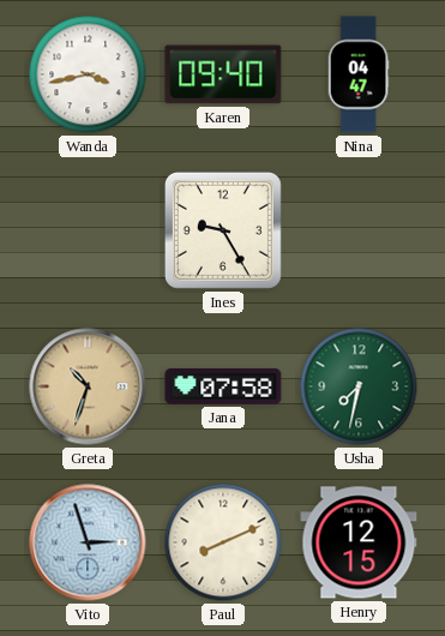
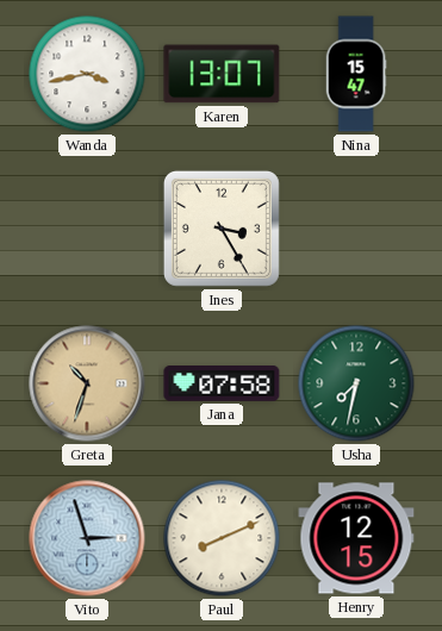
Karen: 09:40 -> 13:07
Nina: 04:47 -> 15:47
Ines: 9:25 -> 3:25
